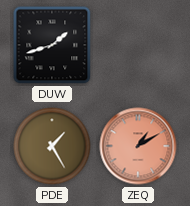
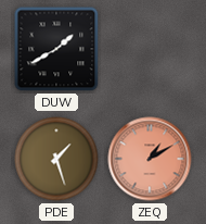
DUW: 1:42 -> 1:40
PDE: 1:25 -> 1:27
